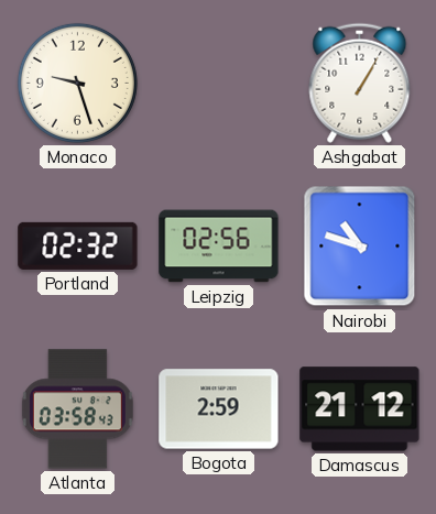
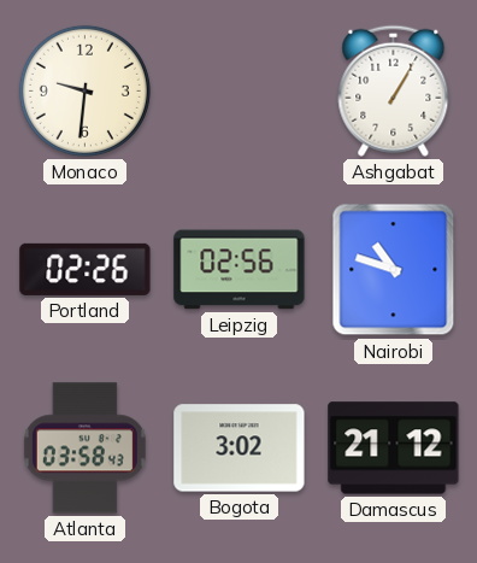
Monaco: 9:27 -> 9:31
Portland: 02:32 -> 02:26
Bogota: 2:59 -> 3:02
